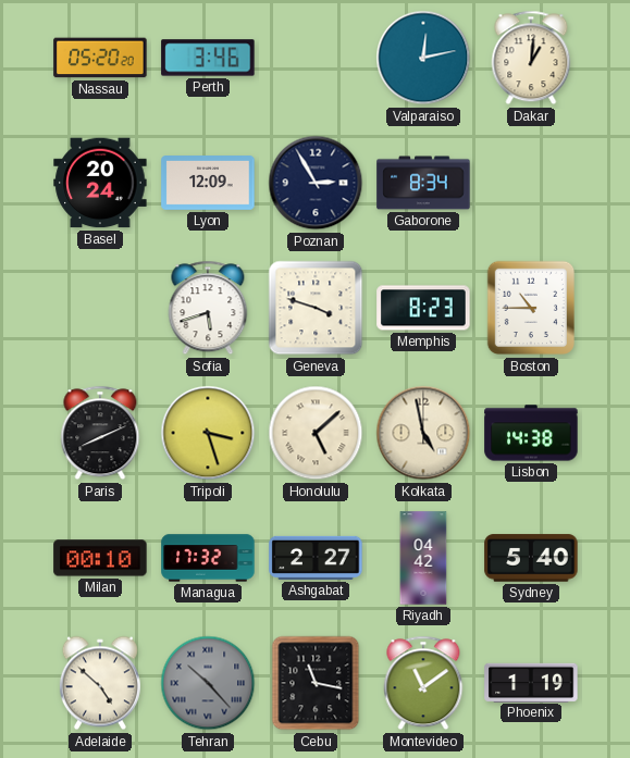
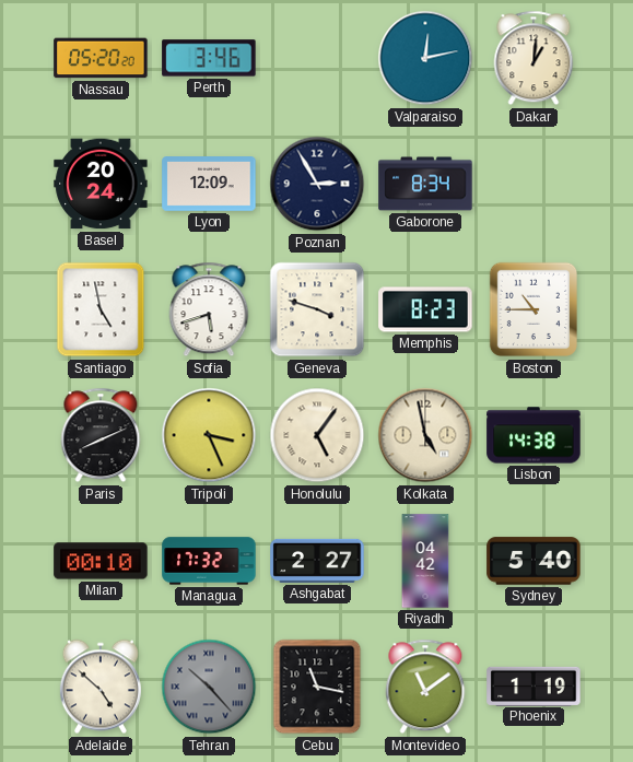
Santiago: none -> 4:58
Tripoli: 3:27 -> 3:26
Honolulu: 5:08 -> 5:06
